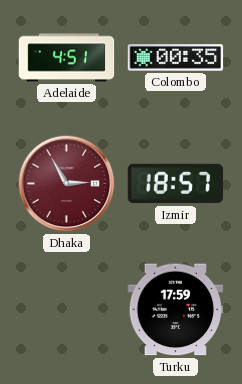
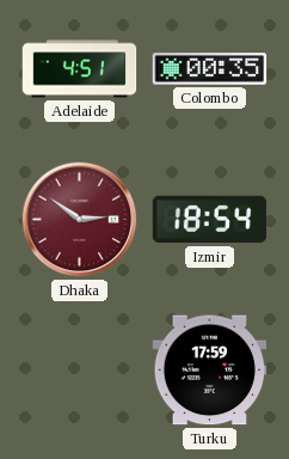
Dhaka: 2:55 -> 2:51
Izmir: 18:57 -> 18:54
